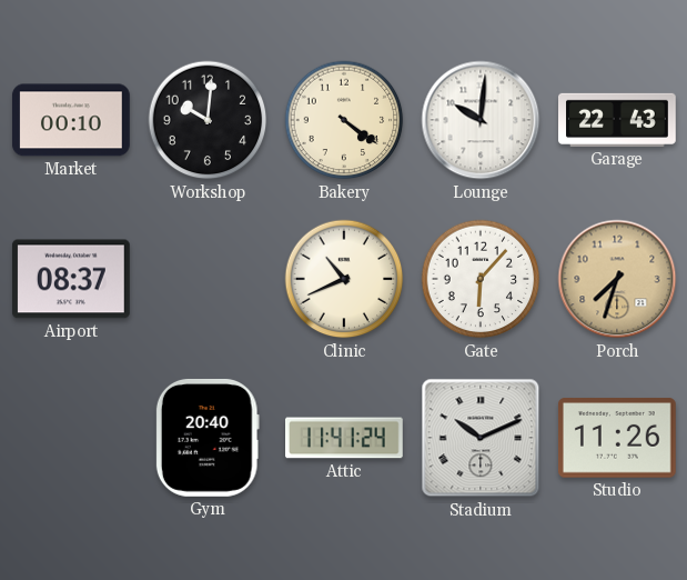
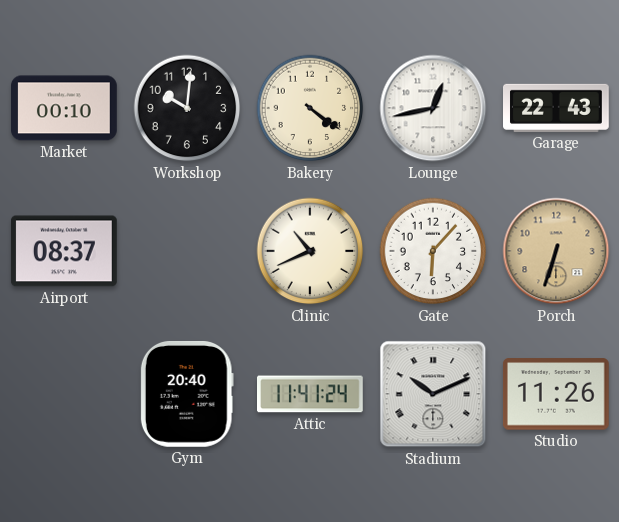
Lounge: 10:01 -> 12:43
Porch: 7:33 -> 6:33
